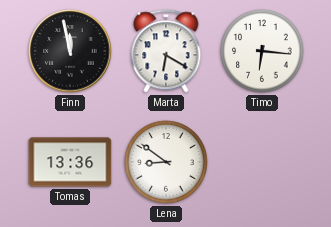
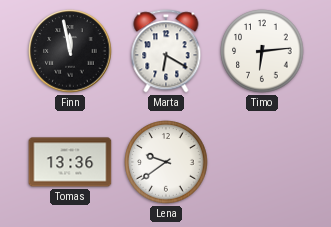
Timo: 6:16 -> 6:14
Lena: 8:51 -> 9:39
